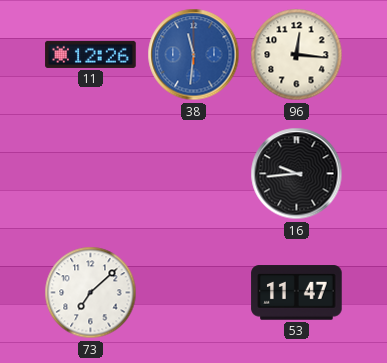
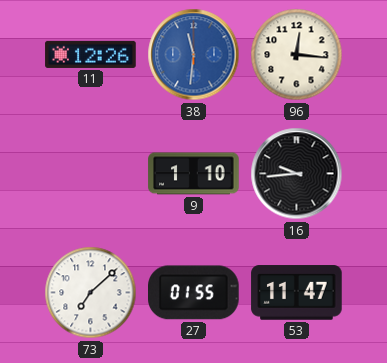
9: none -> 1:10
27: none -> 01:55
